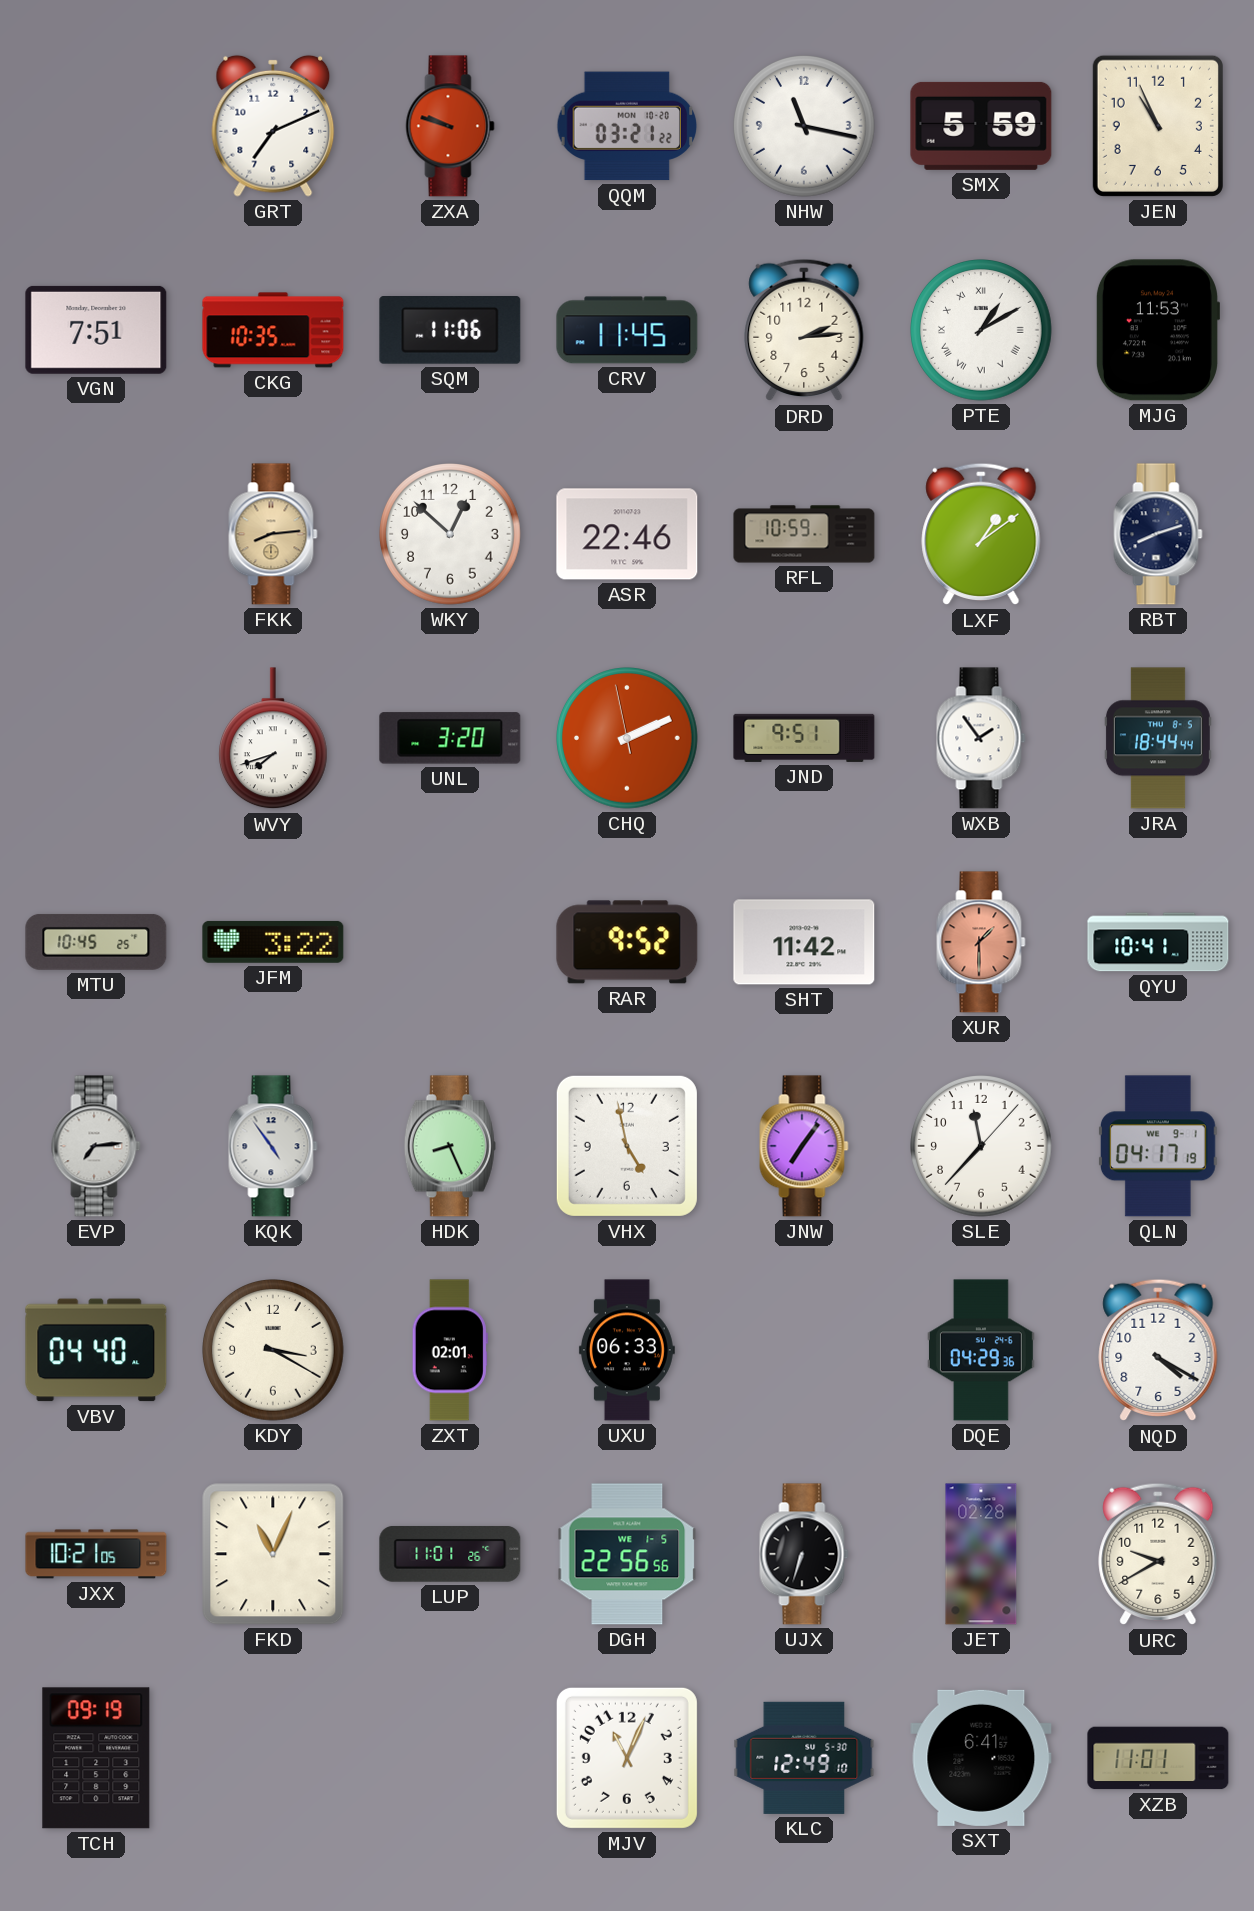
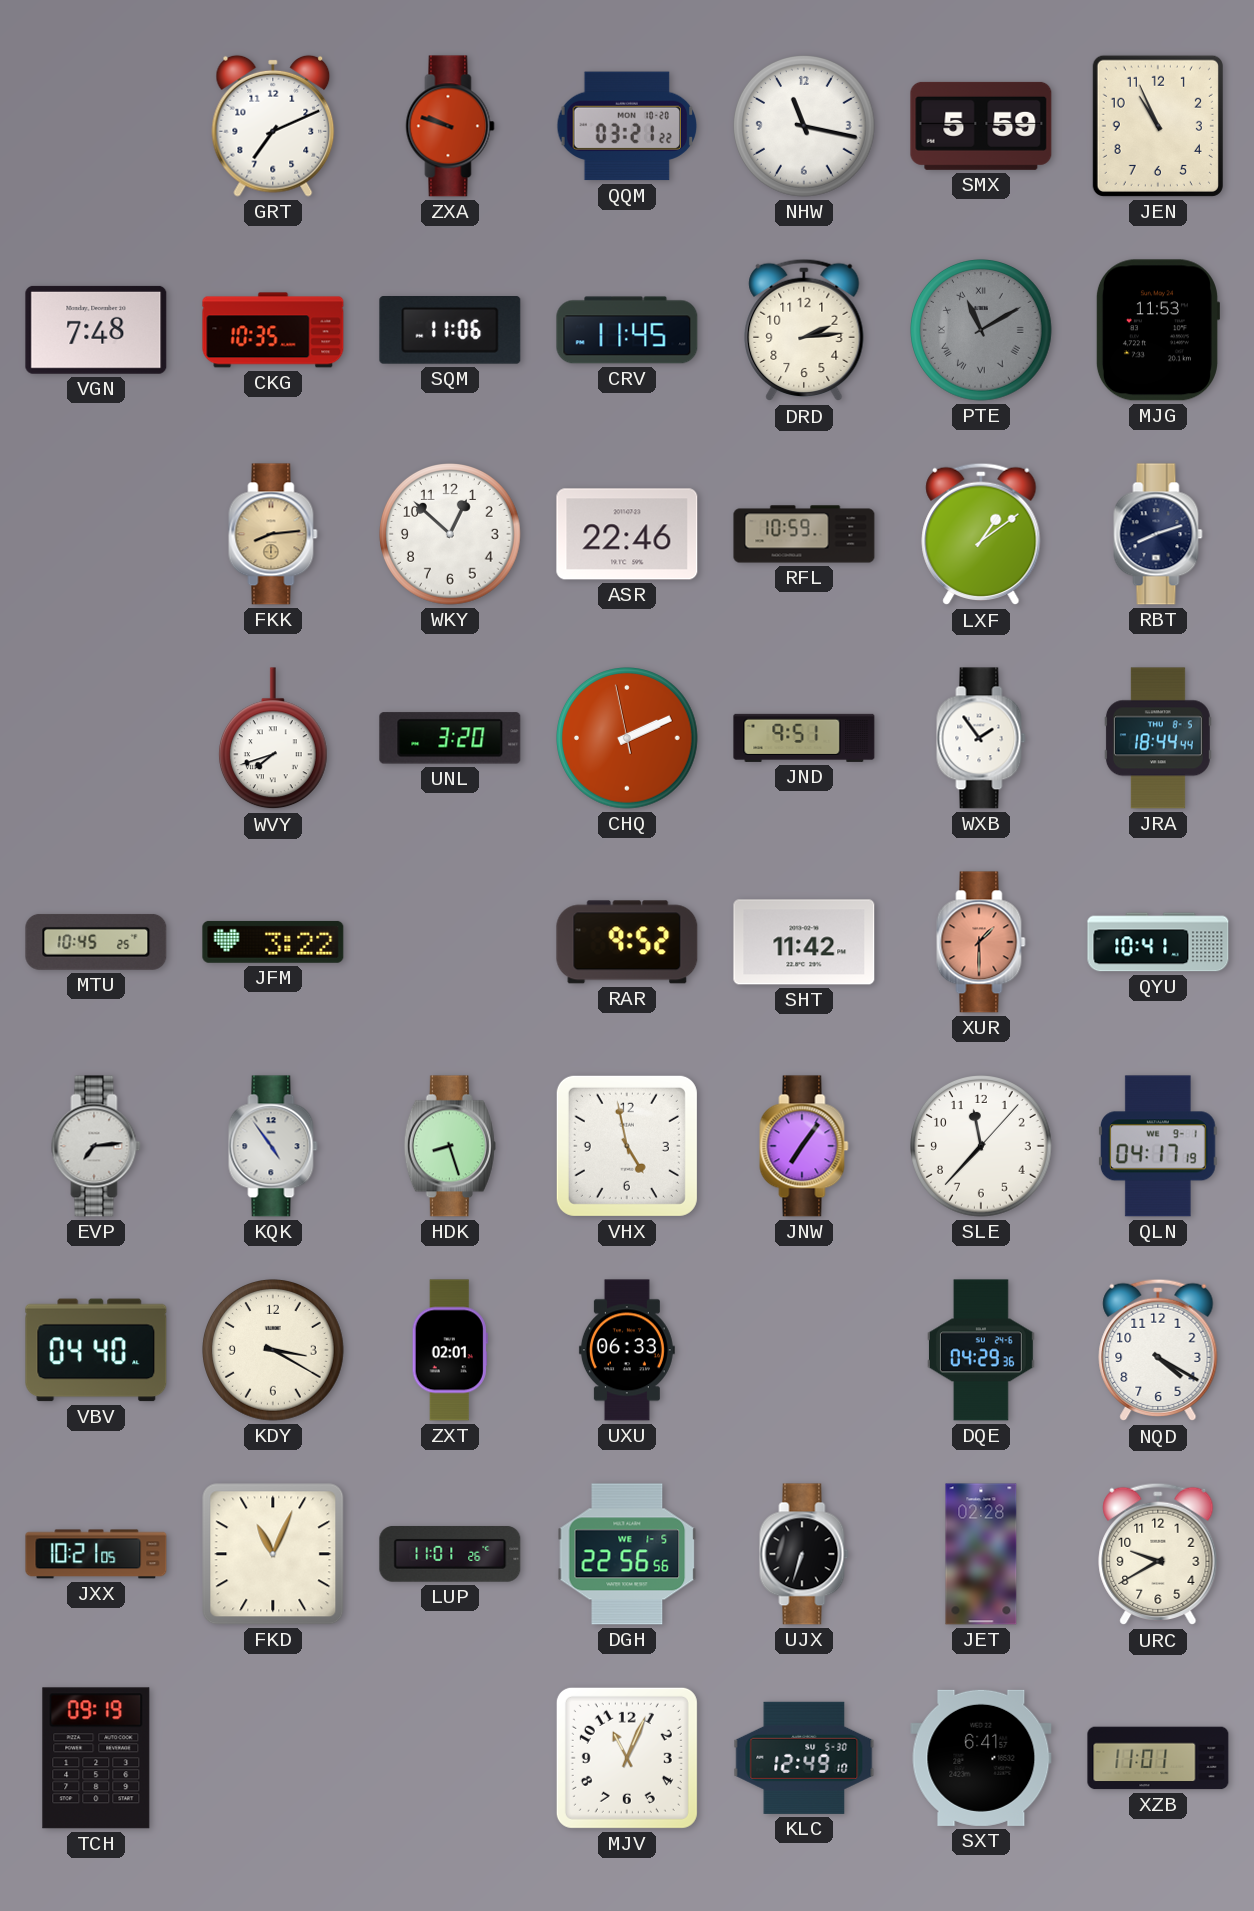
VGN: 7:51 -> 7:48
PTE: 1:10 -> 11:10
PTE dial: white -> grey
HDK: 8:26 -> 8:27
